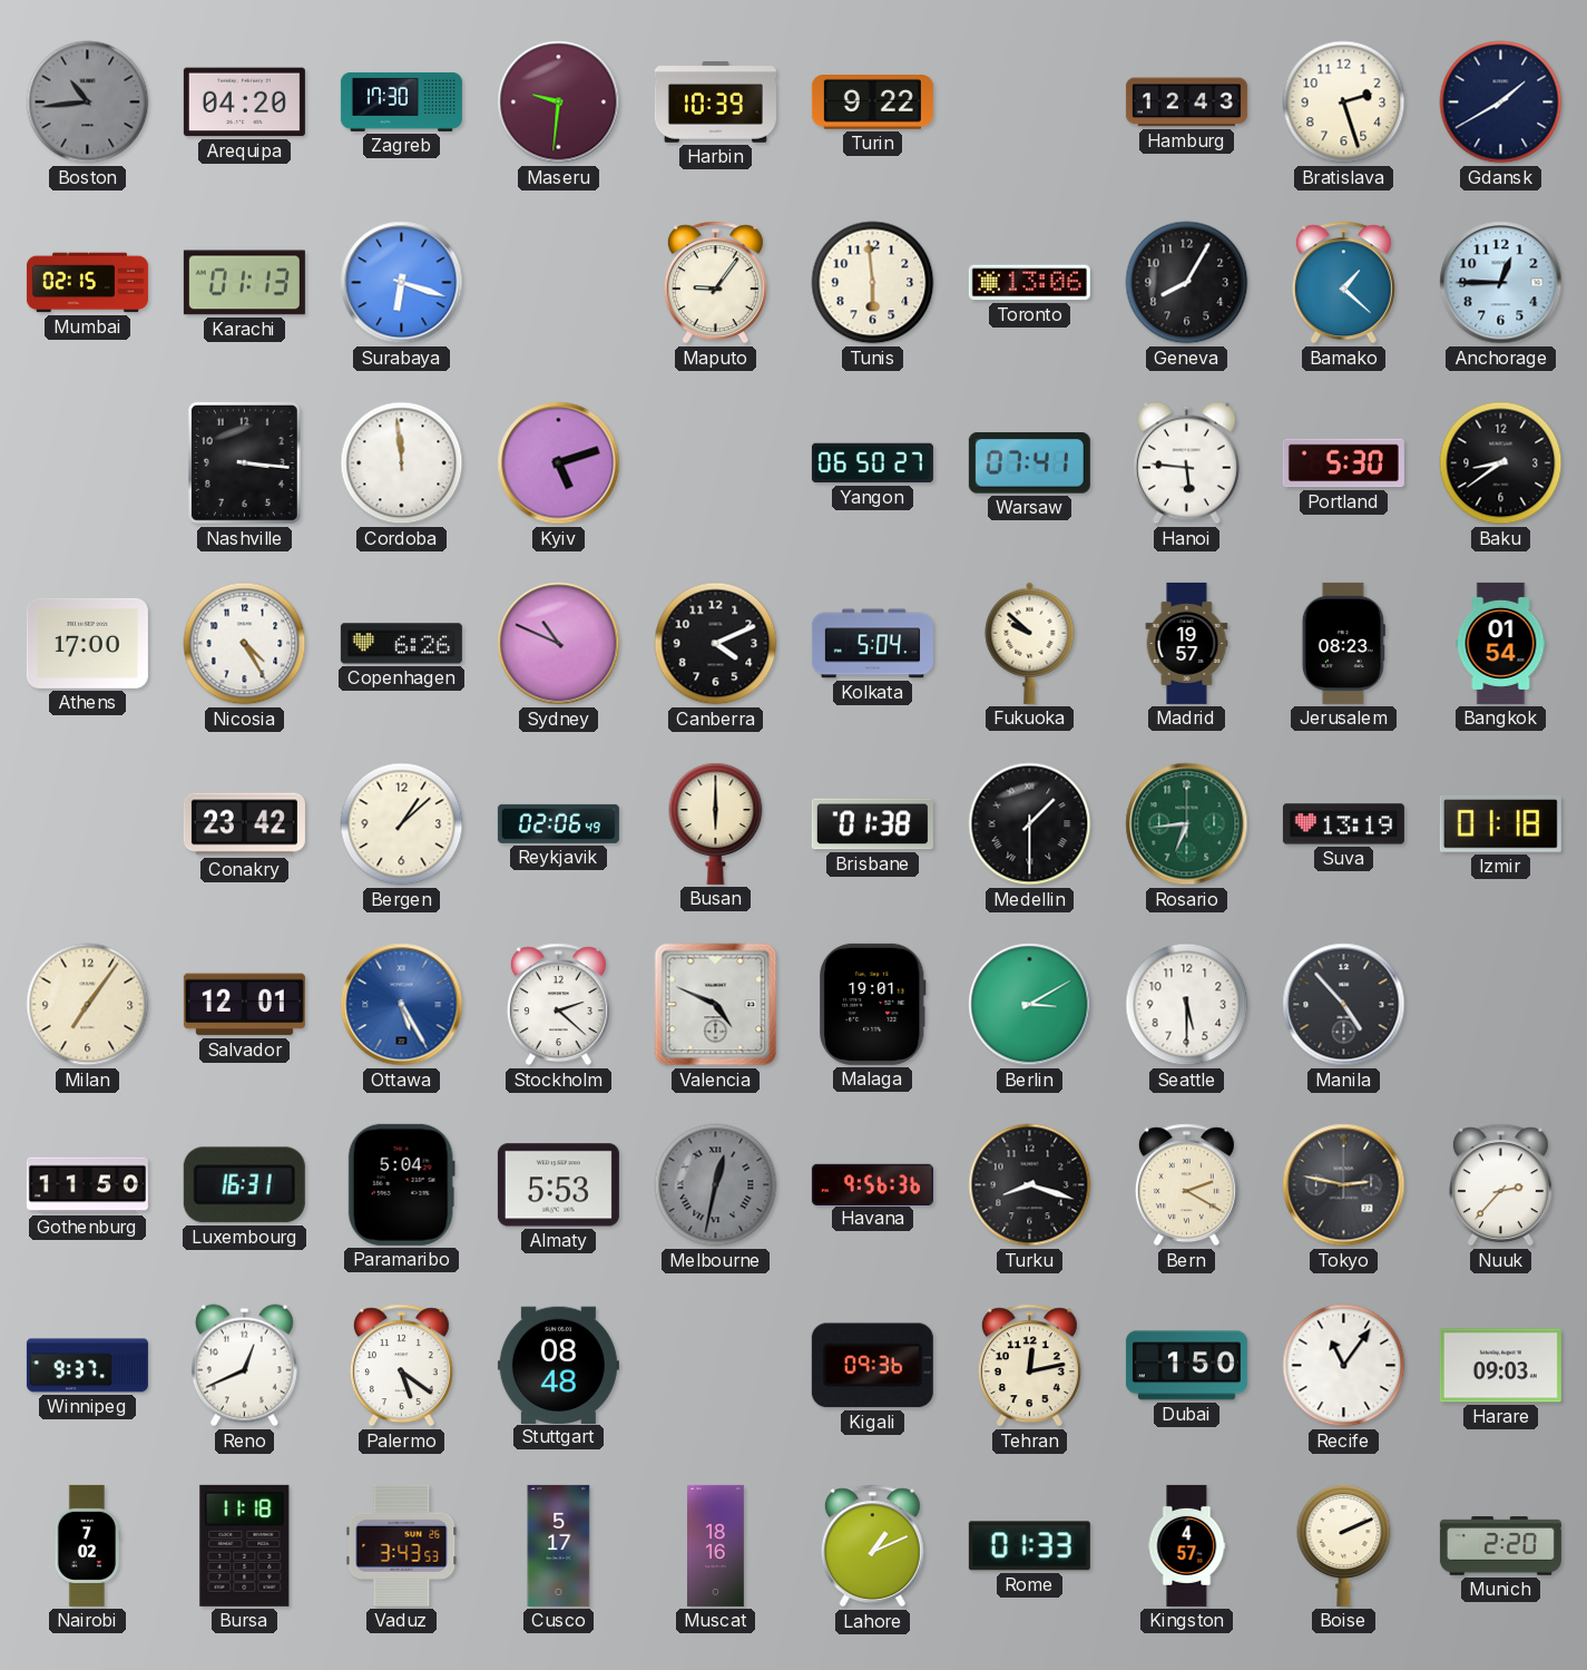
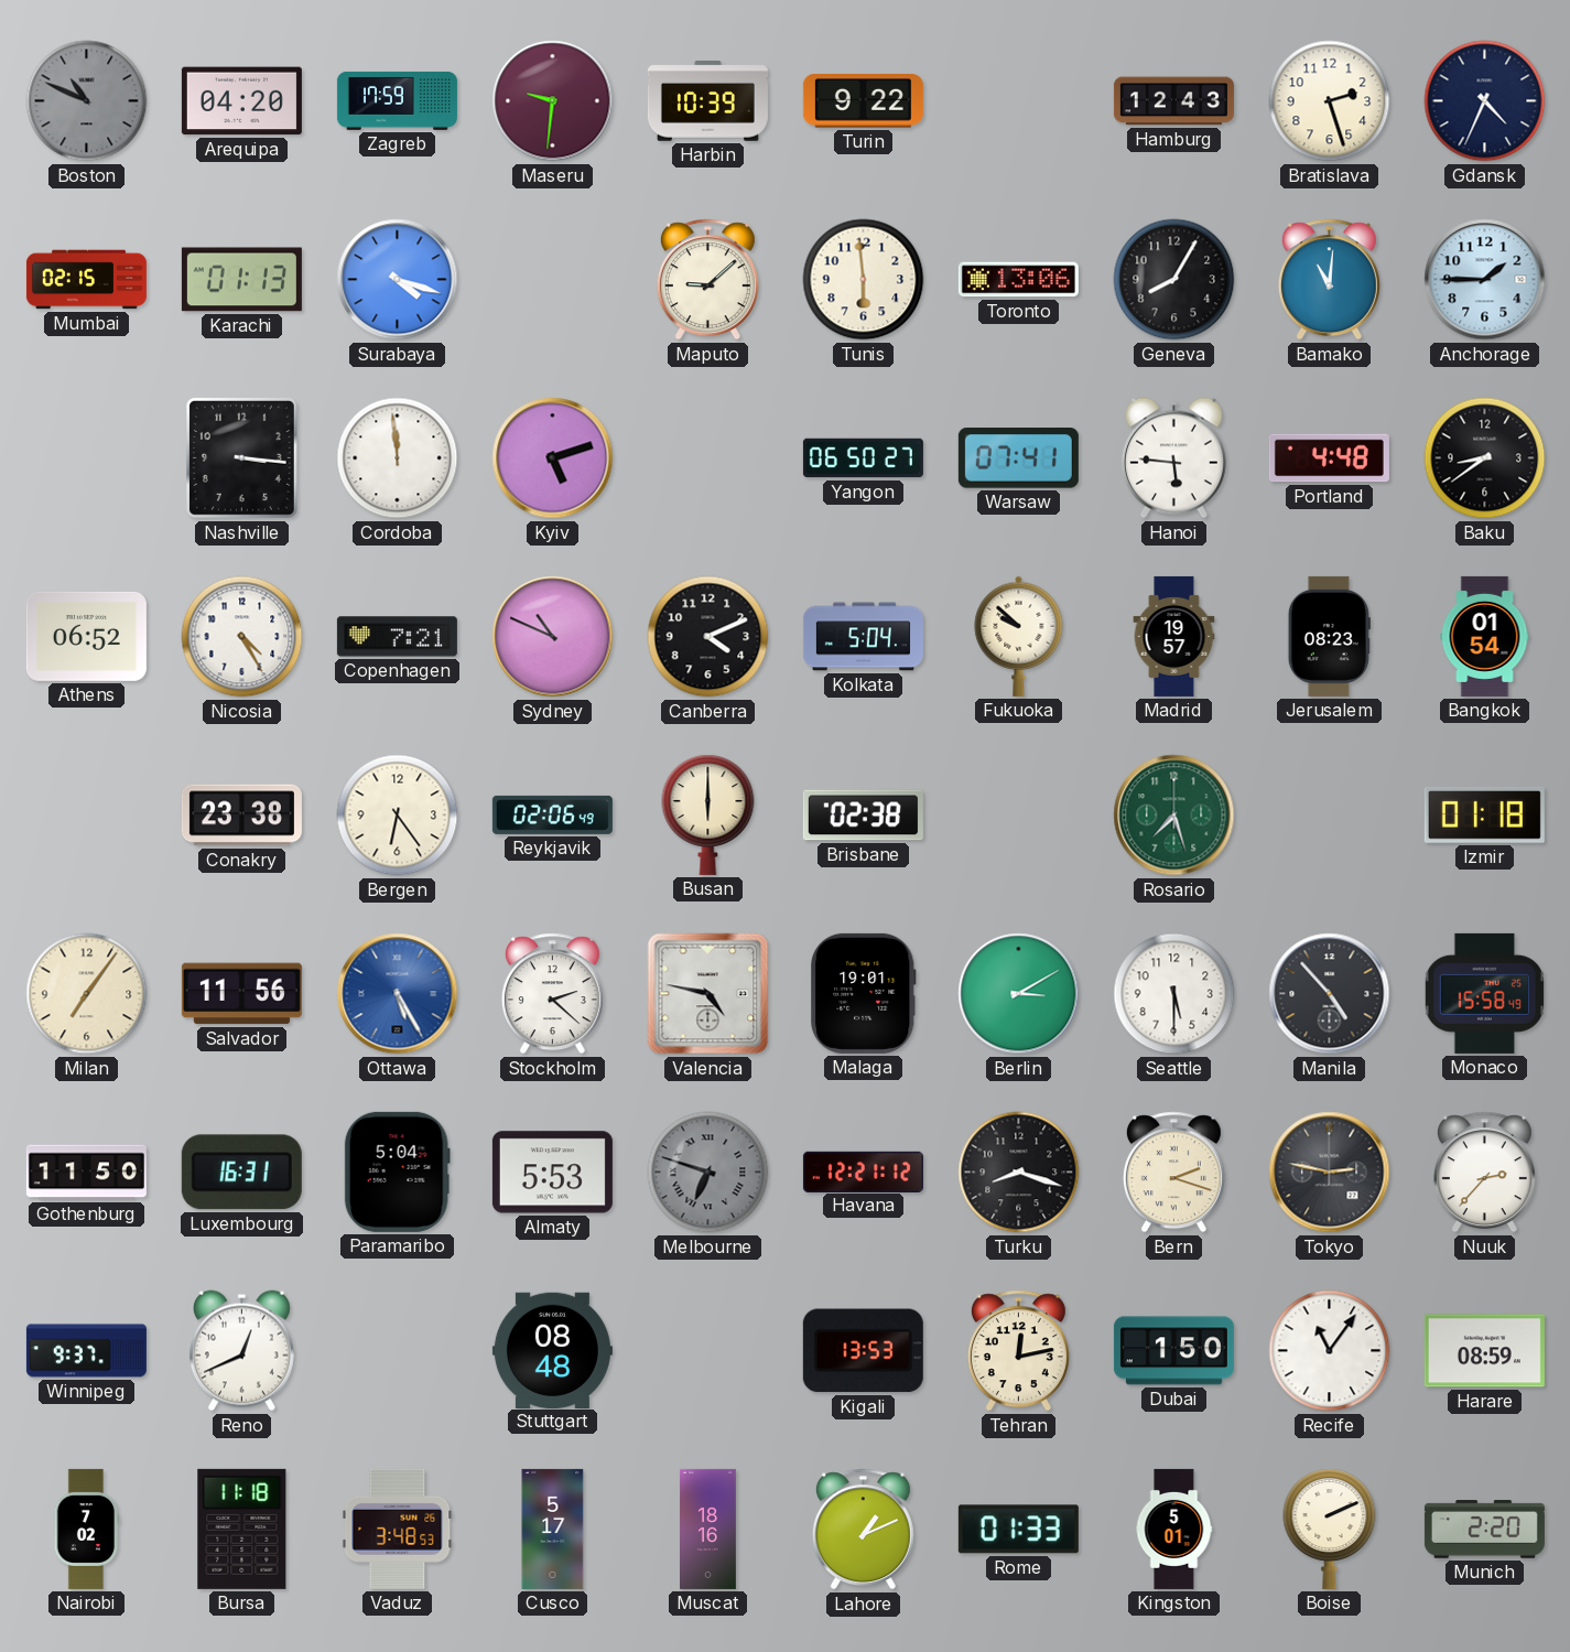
Boston: 10:44 -> 10:49
Zagreb: 17:30 -> 17:59
Gdansk: 1:40 -> 4:34
Surabaya: 6:18 -> 4:18
Maputo: 9:06 -> 9:08
Bamako: 1:22 -> 11:01
Anchorage: 12:45 -> 1:45
Portland: 5:30 -> 4:48
Athens: 17:00 -> 06:52
Copenhagen: 6:26 -> 7:21
Conakry: 23:42 -> 23:38
Bergen: 1:08 -> 6:24
Brisbane: 01:38 -> 02:38
Medellin: 1:30 -> none
Rosario: 6:44 -> 7:27
Suva: 13:19 -> none
Salvador: 12:01 -> 11:56
Valencia: 4:49 -> 4:47
Monaco: none -> 15:58
Melbourne: 12:32 -> 6:48
Havana: 9:56 -> 12:21
Bern: 2:20 -> 2:18
Palermo: 5:21 -> none
Kigali: 09:36 -> 13:53
Harare: 09:03 -> 08:59
Vaduz: 3:43 -> 3:48
Kingston: 4:57 -> 5:01
